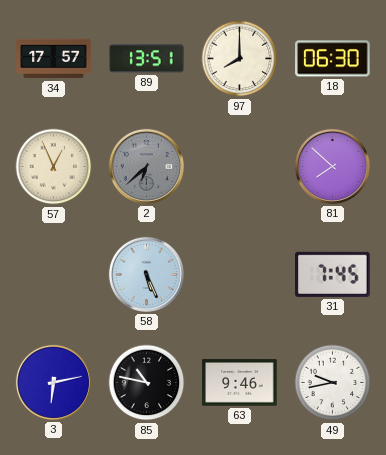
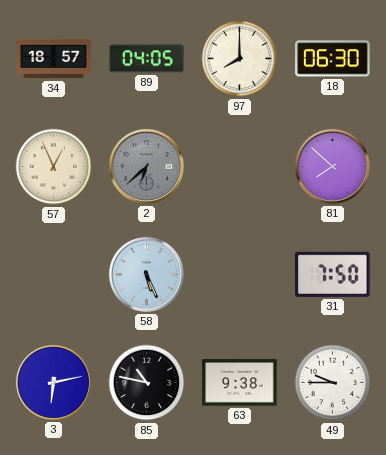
34: 17:57 -> 18:57
89: 13:51 -> 04:05
31: 7:45 -> 7:50
63: 9:46 -> 9:38
49: 9:43 -> 9:45
